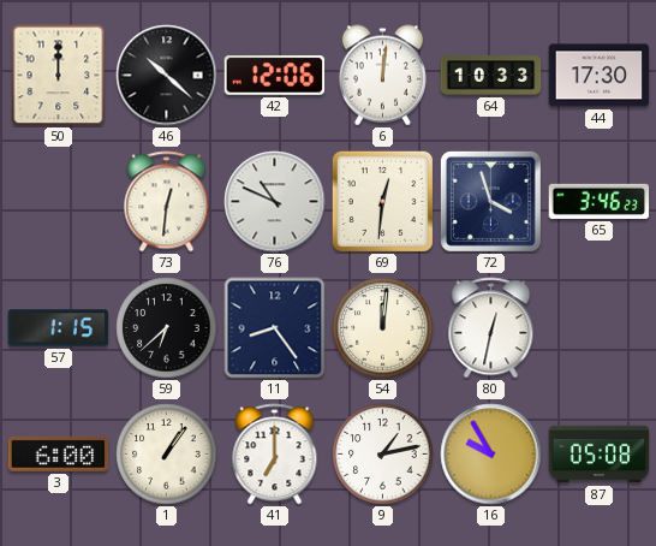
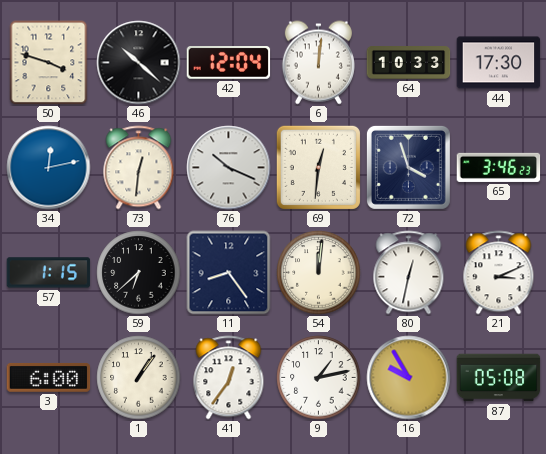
50: 12:00 -> 3:48
42: 12:06 -> 12:04
34: none -> 12:13
76: 10:49 -> 10:19
21: none -> 3:11
41: 7:00 -> 12:36
